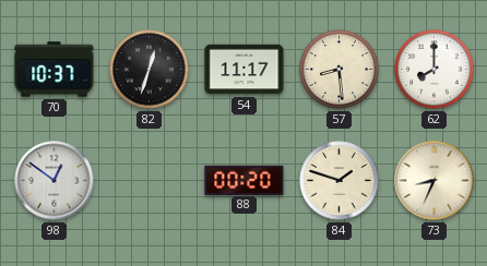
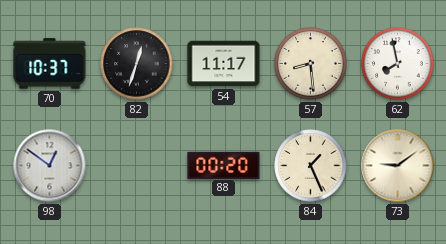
62: 8:00 -> 7:58
84: 1:48 -> 1:26
73: 8:34 -> 9:09
